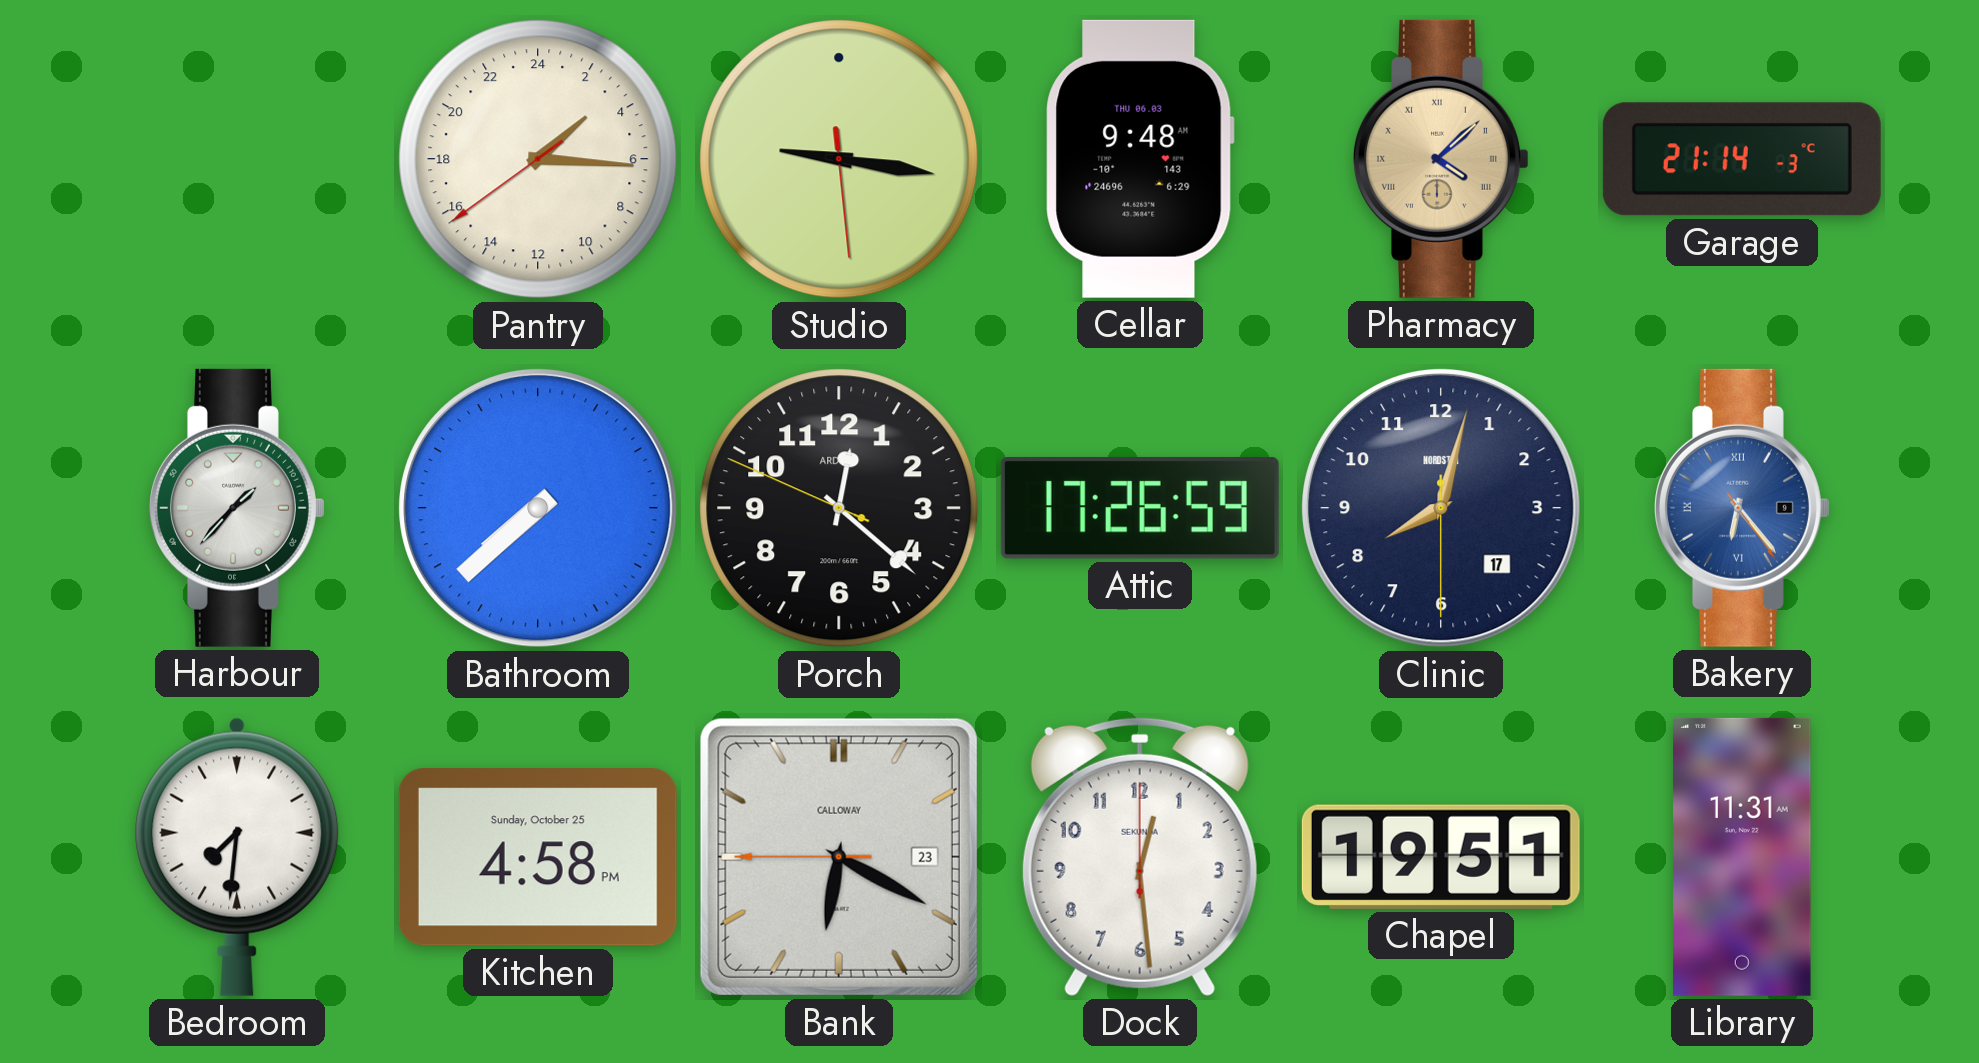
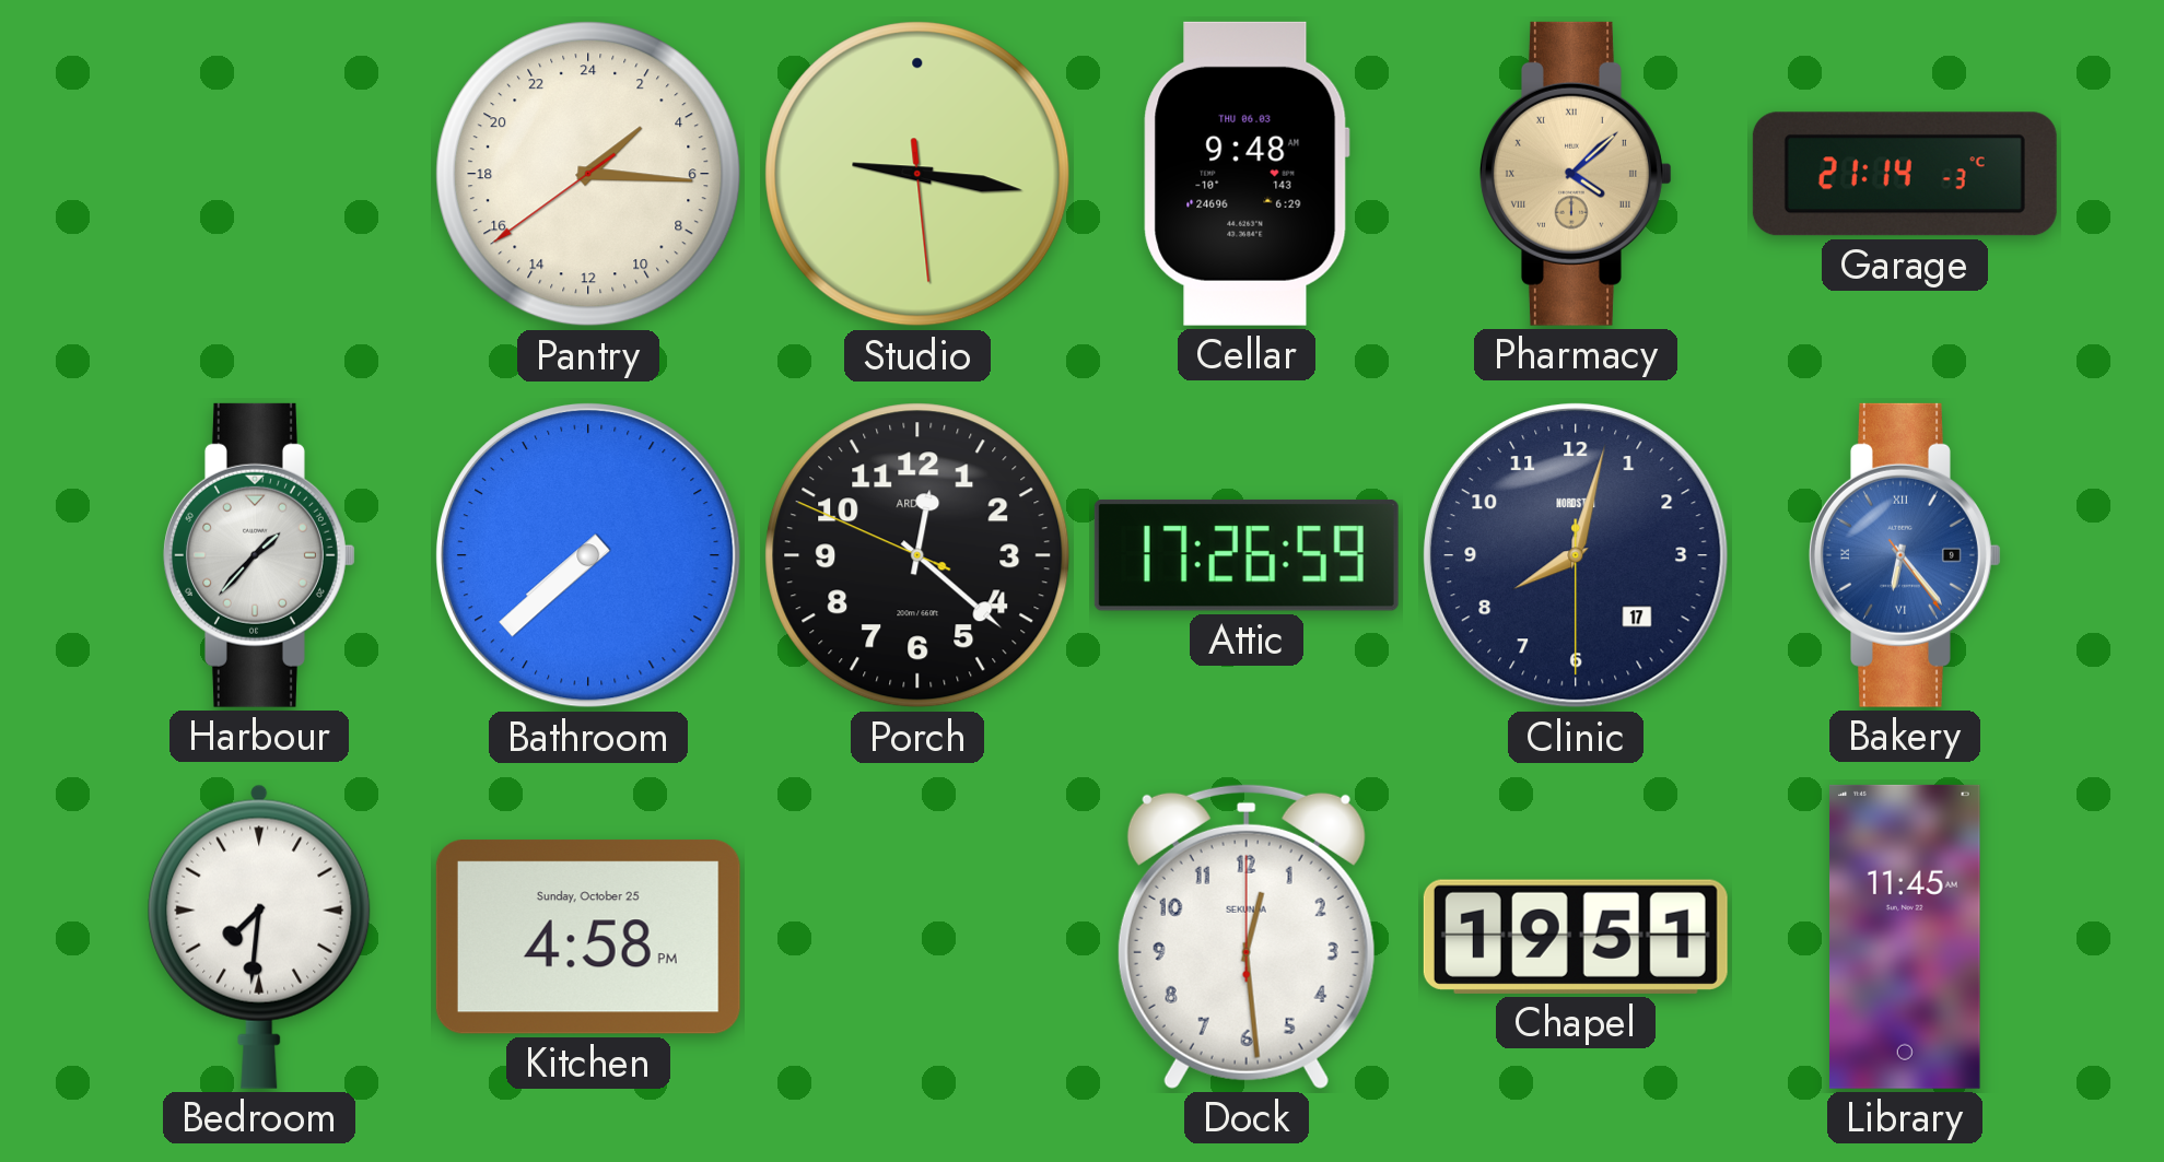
Bank: 6:19 -> none
Library: 11:31 -> 11:45
